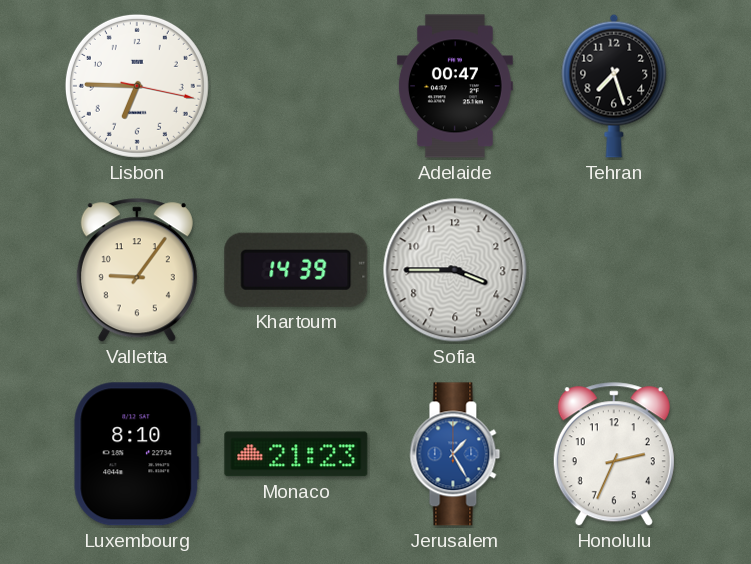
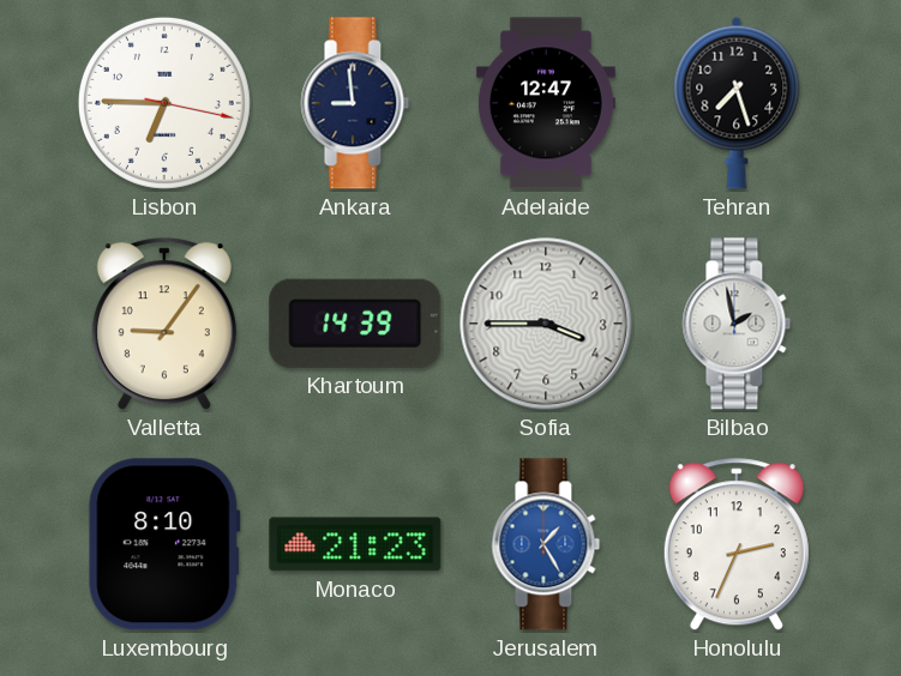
Ankara: none -> 8:59
Adelaide: 00:47 -> 12:47
Bilbao: none -> 1:58
